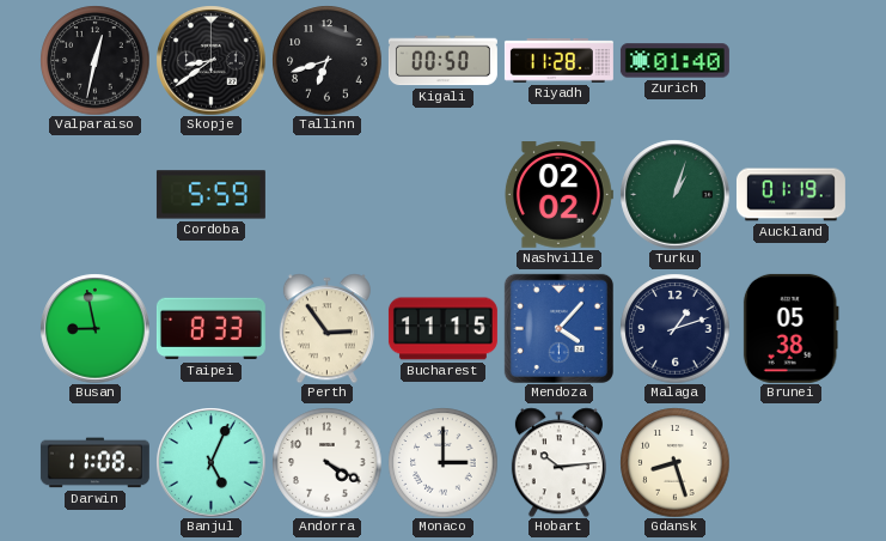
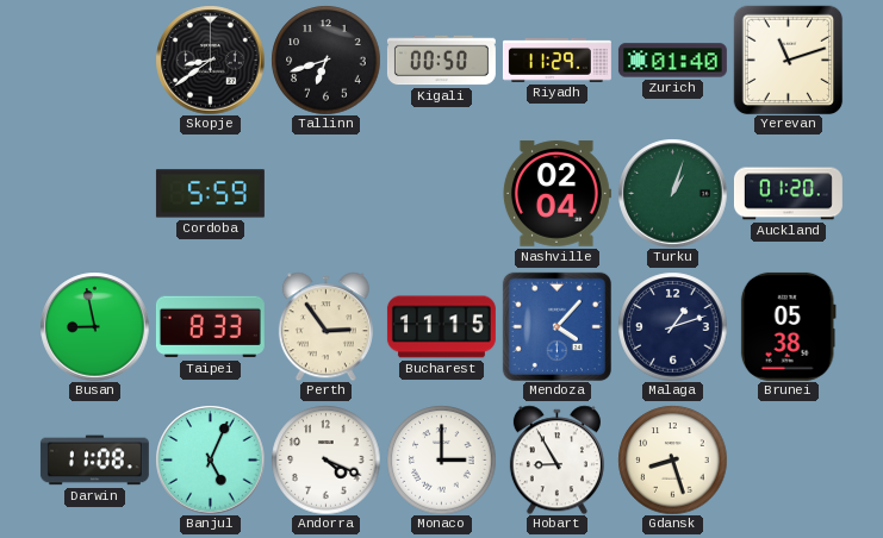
Valparaiso: 12:32 -> none
Riyadh: 11:28 -> 11:29
Yerevan: none -> 11:12
Nashville: 02:02 -> 02:04
Auckland: 01:19 -> 01:20
Andorra: 4:20 -> 4:19
Hobart: 10:14 -> 8:55
